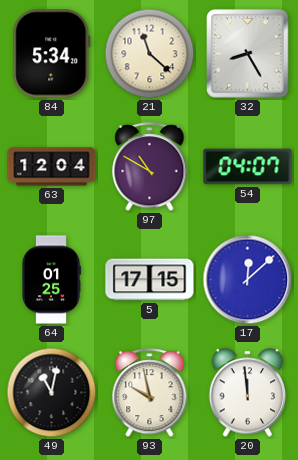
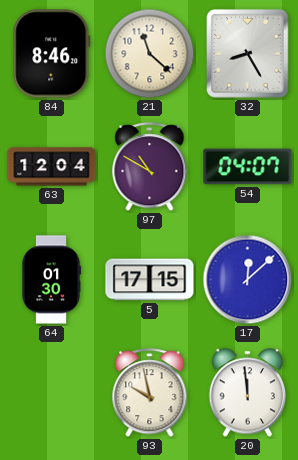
84: 5:34 -> 8:46
64: 01:25 -> 01:30
49: 11:02 -> none
